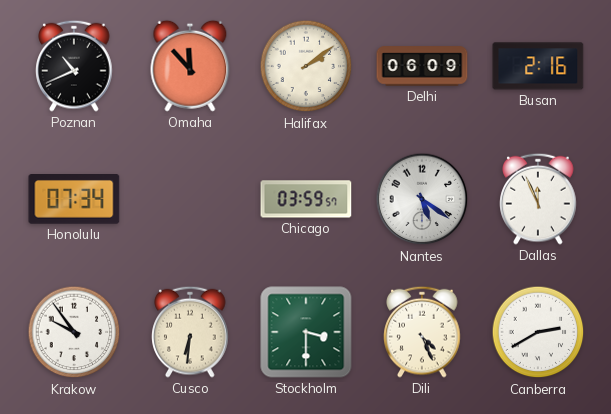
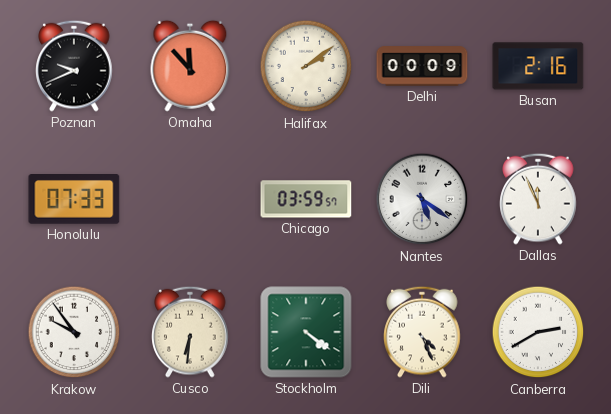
Poznan: 10:41 -> 9:41
Delhi: 06:09 -> 00:09
Honolulu: 07:34 -> 07:33
Stockholm: 3:30 -> 4:21
